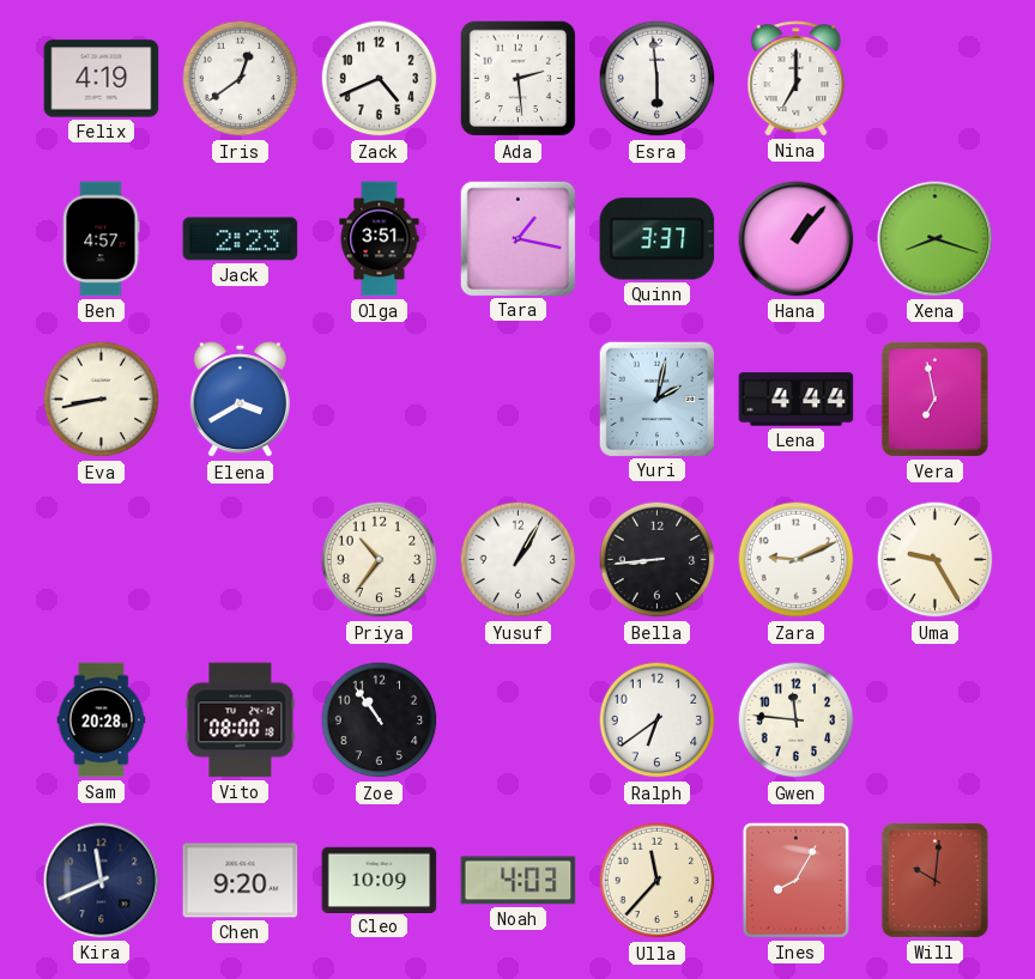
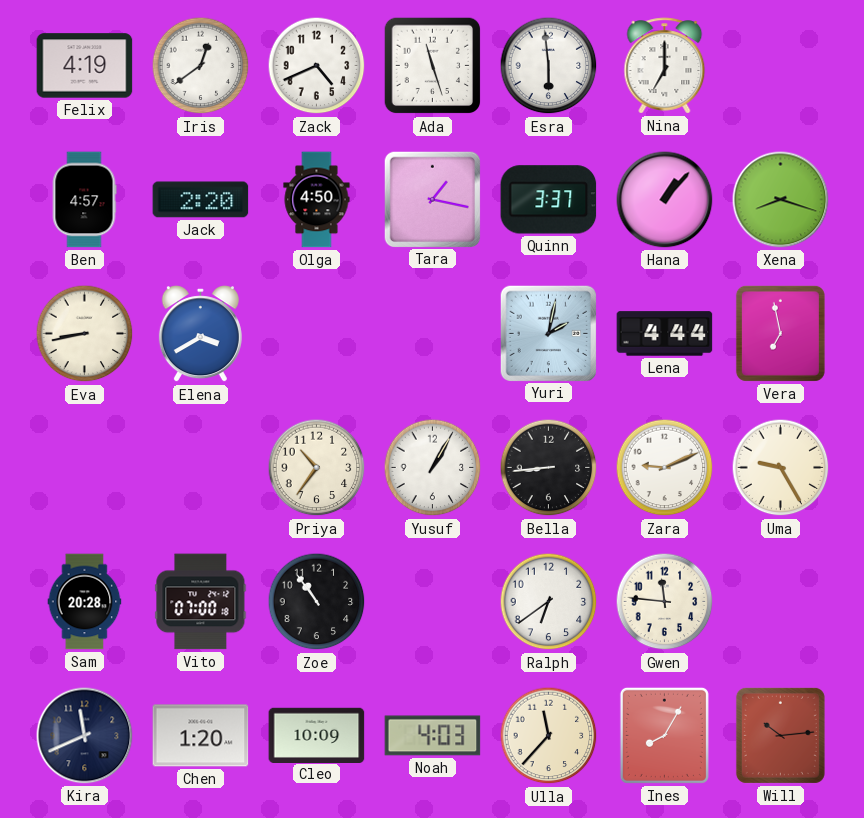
Ada: 2:29 -> 11:27
Jack: 2:23 -> 2:20
Olga: 3:51 -> 4:50
Vito: 08:00 -> 07:00
Chen: 9:20 -> 1:20
Will: 10:01 -> 10:14
